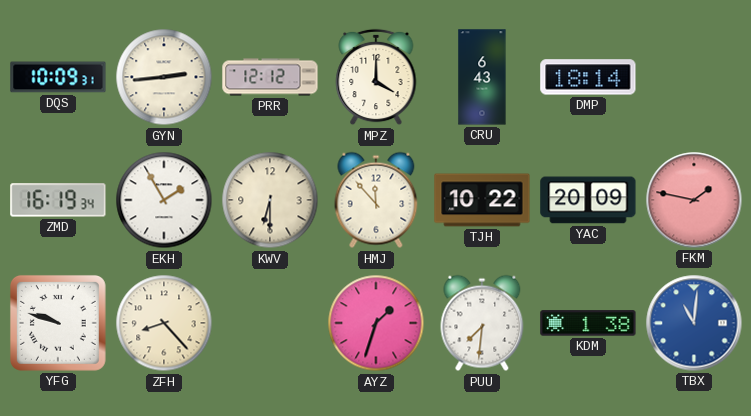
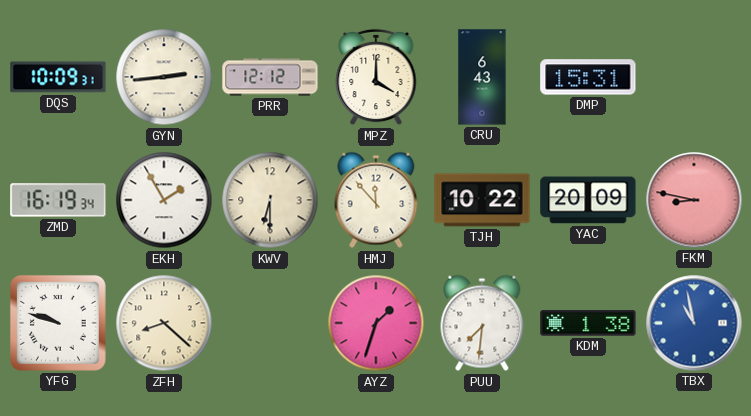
DMP: 18:14 -> 15:31
FKM: 1:47 -> 8:47
ZFH: 8:23 -> 8:22
TBX: 11:01 -> 10:58
